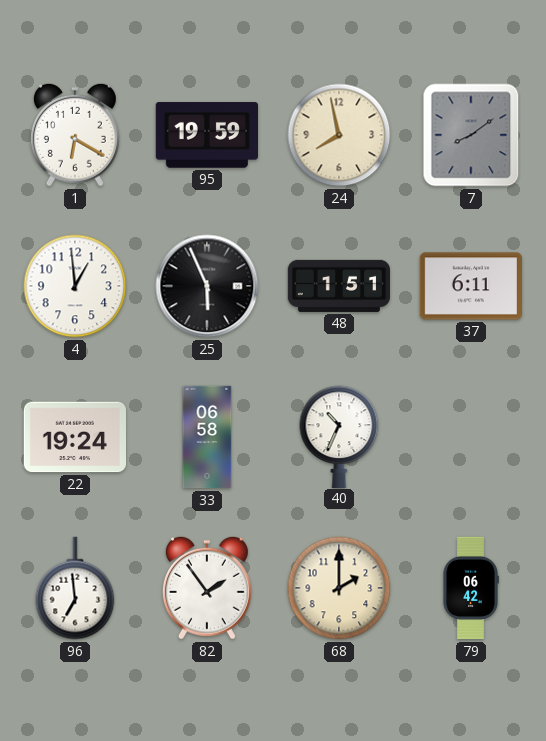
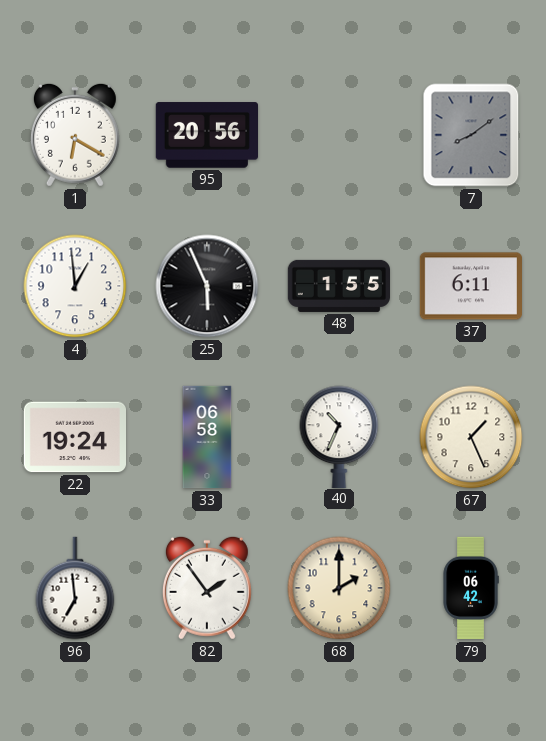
95: 19:59 -> 20:56
24: 7:58 -> none
48: 1:51 -> 1:55
67: none -> 1:26
